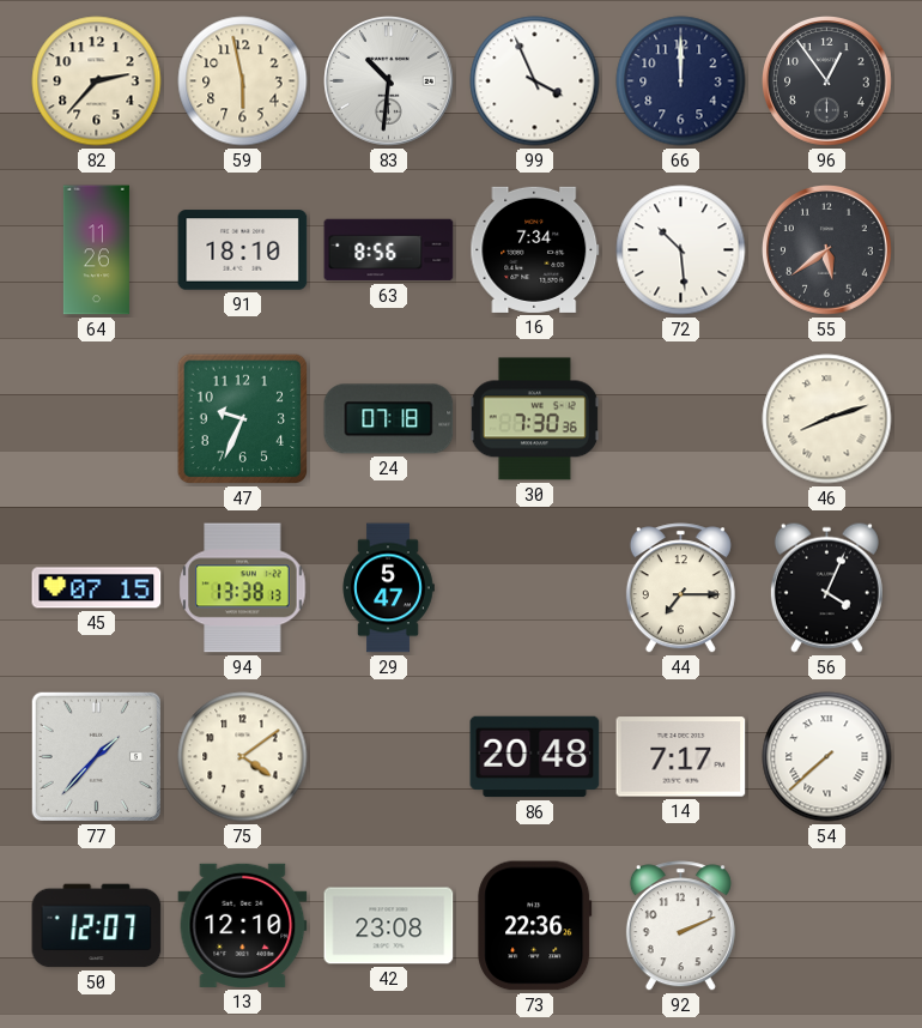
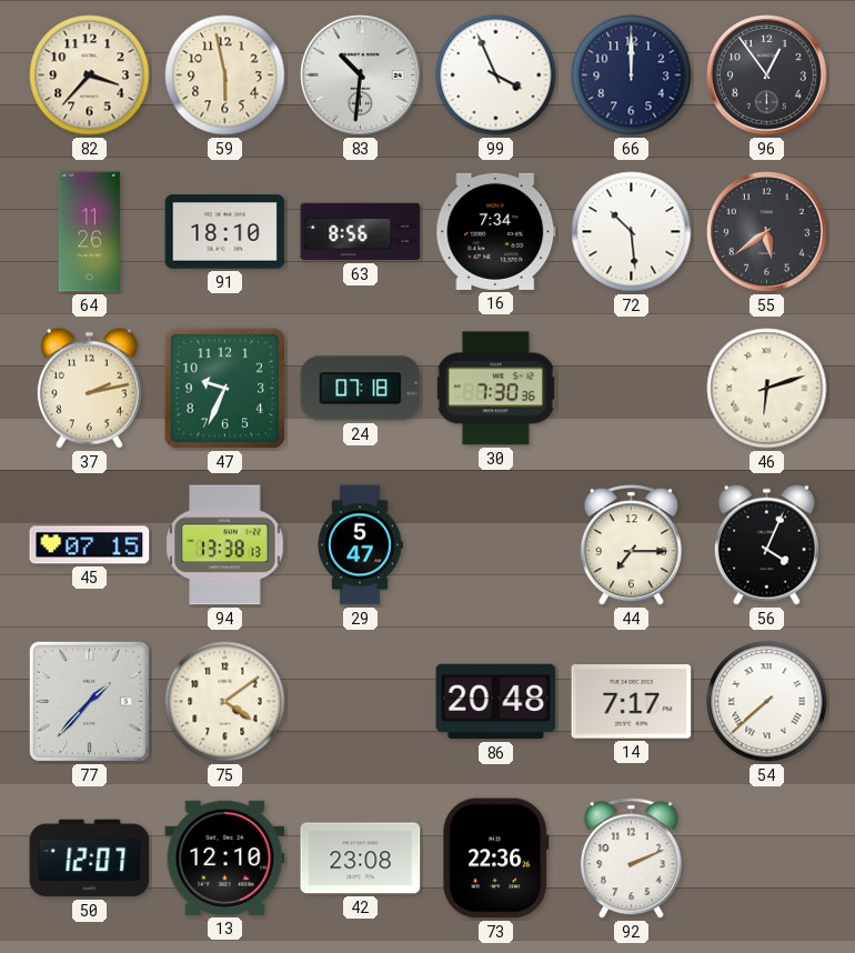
82: 2:37 -> 3:37
37: none -> 2:13
46: 8:12 -> 6:12
